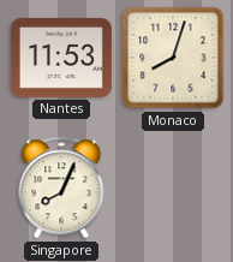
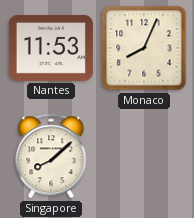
Monaco: 8:03 -> 8:04
Singapore: 8:04 -> 8:08
